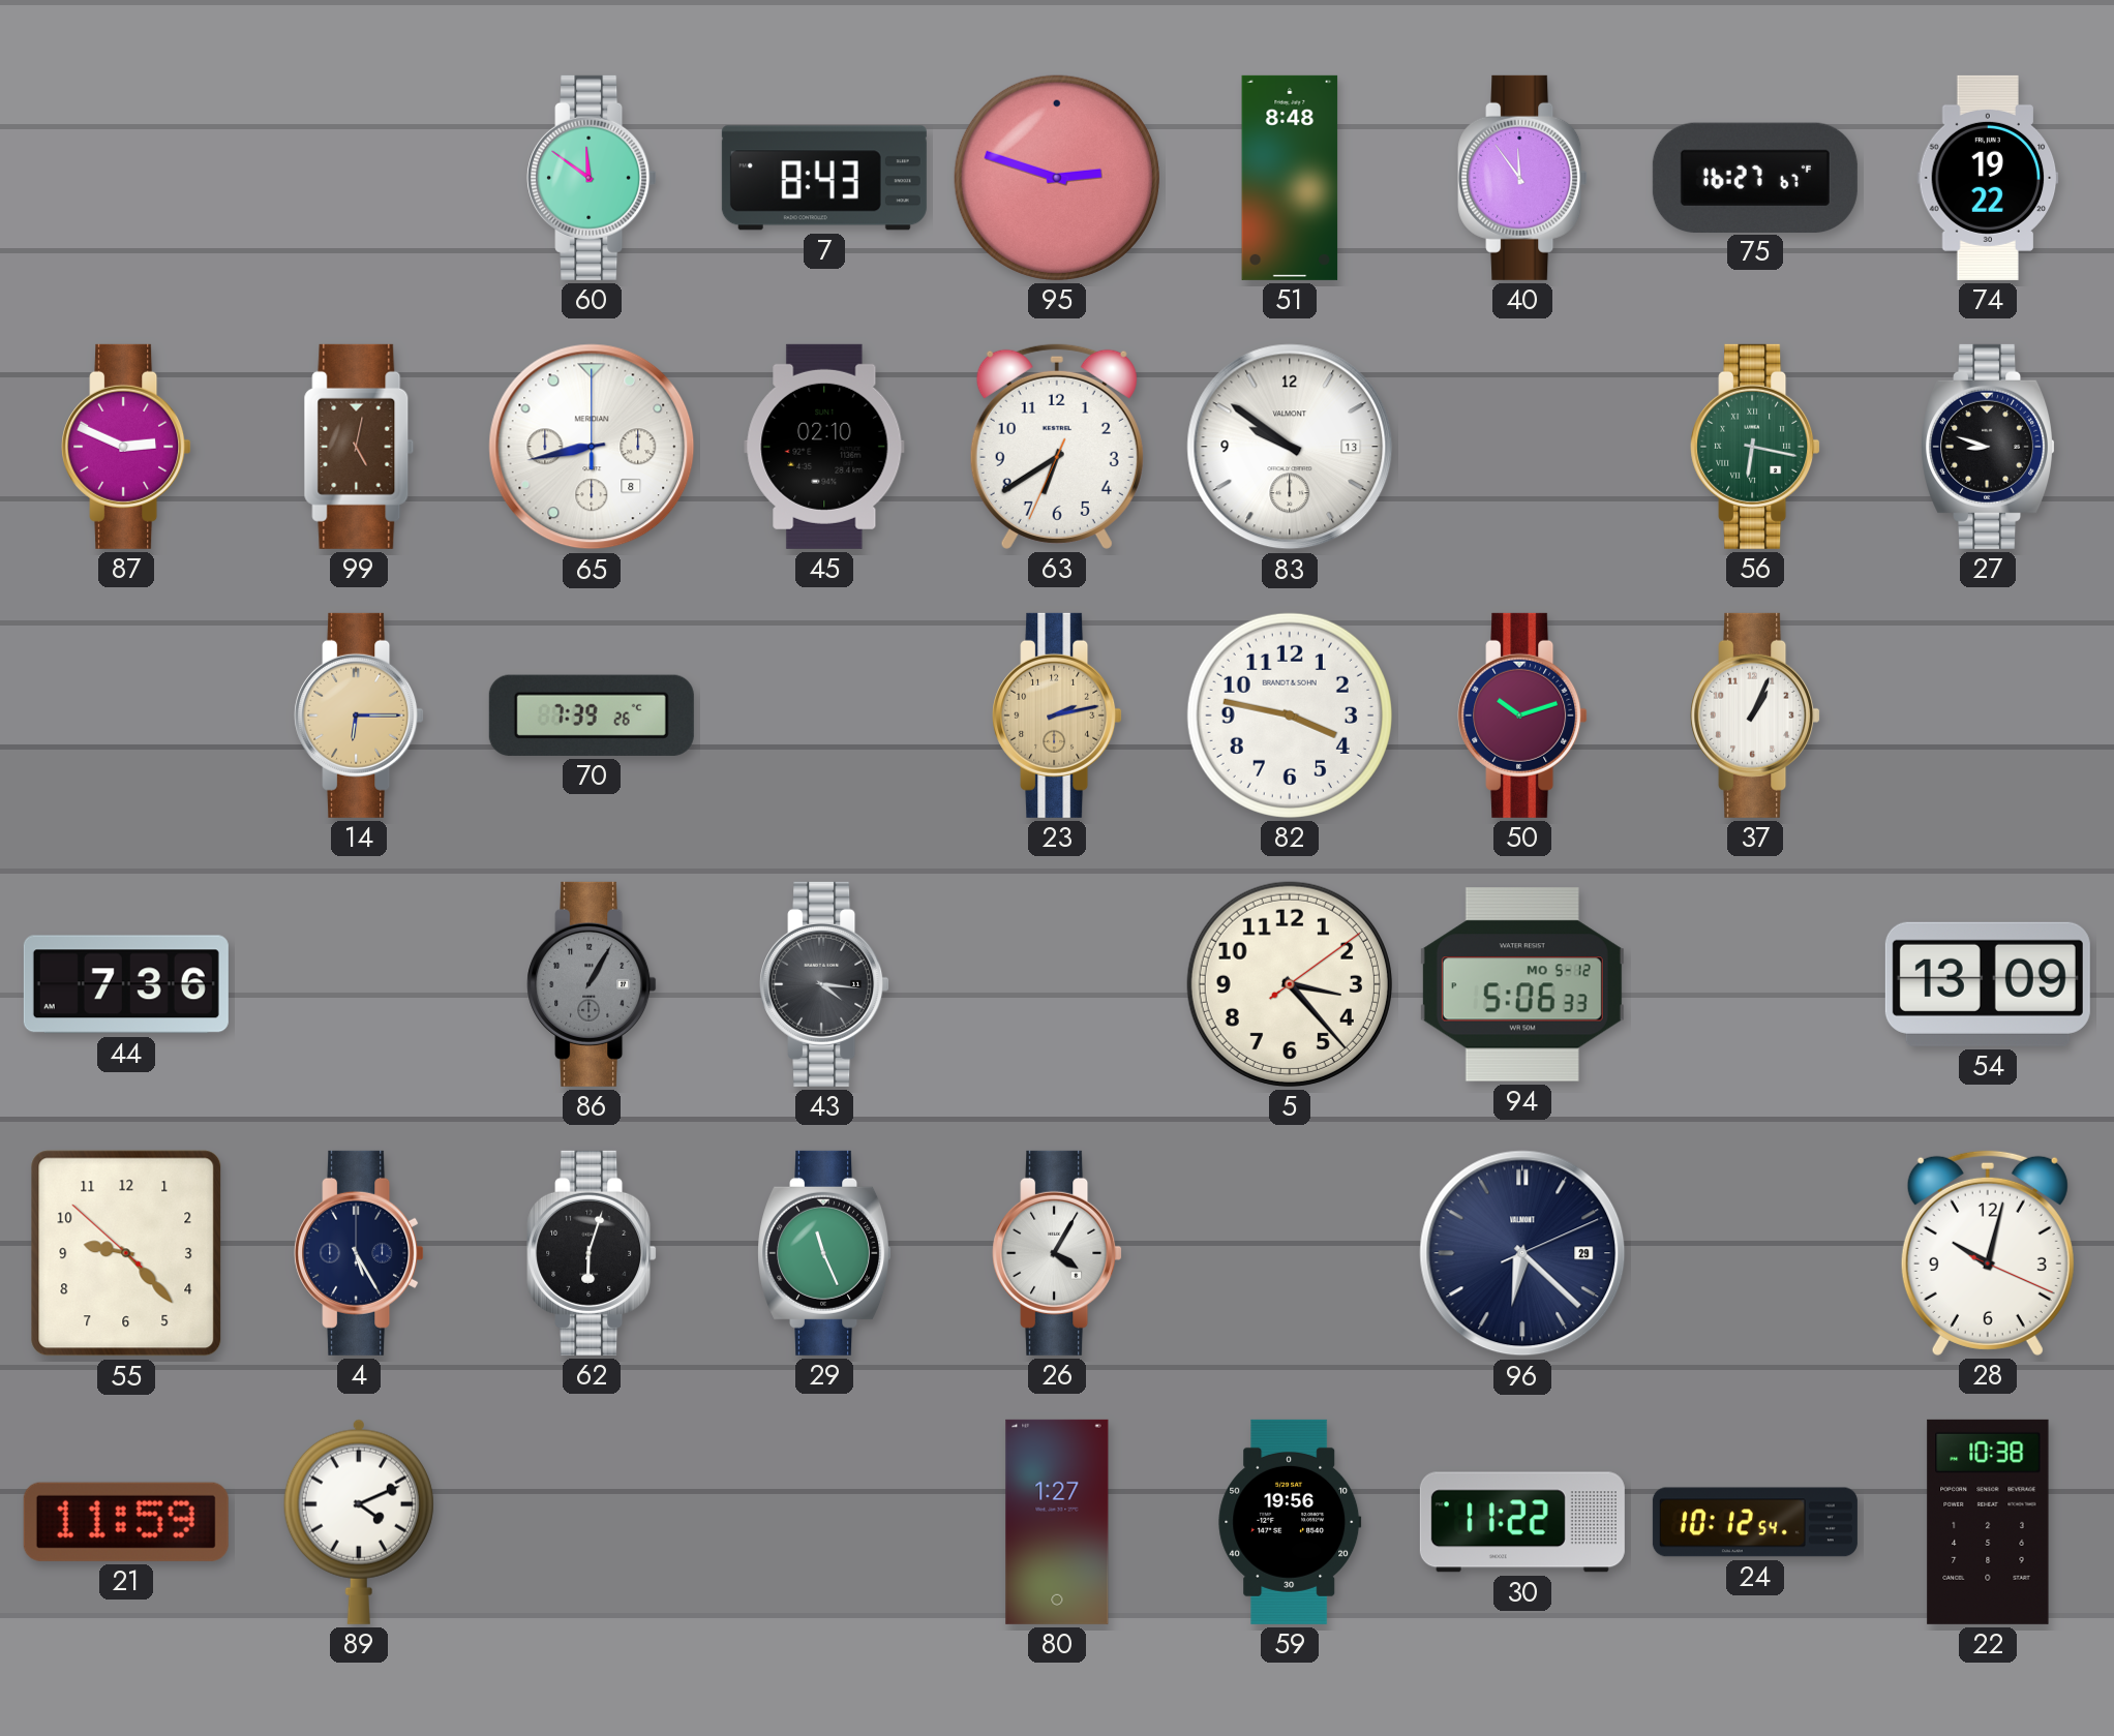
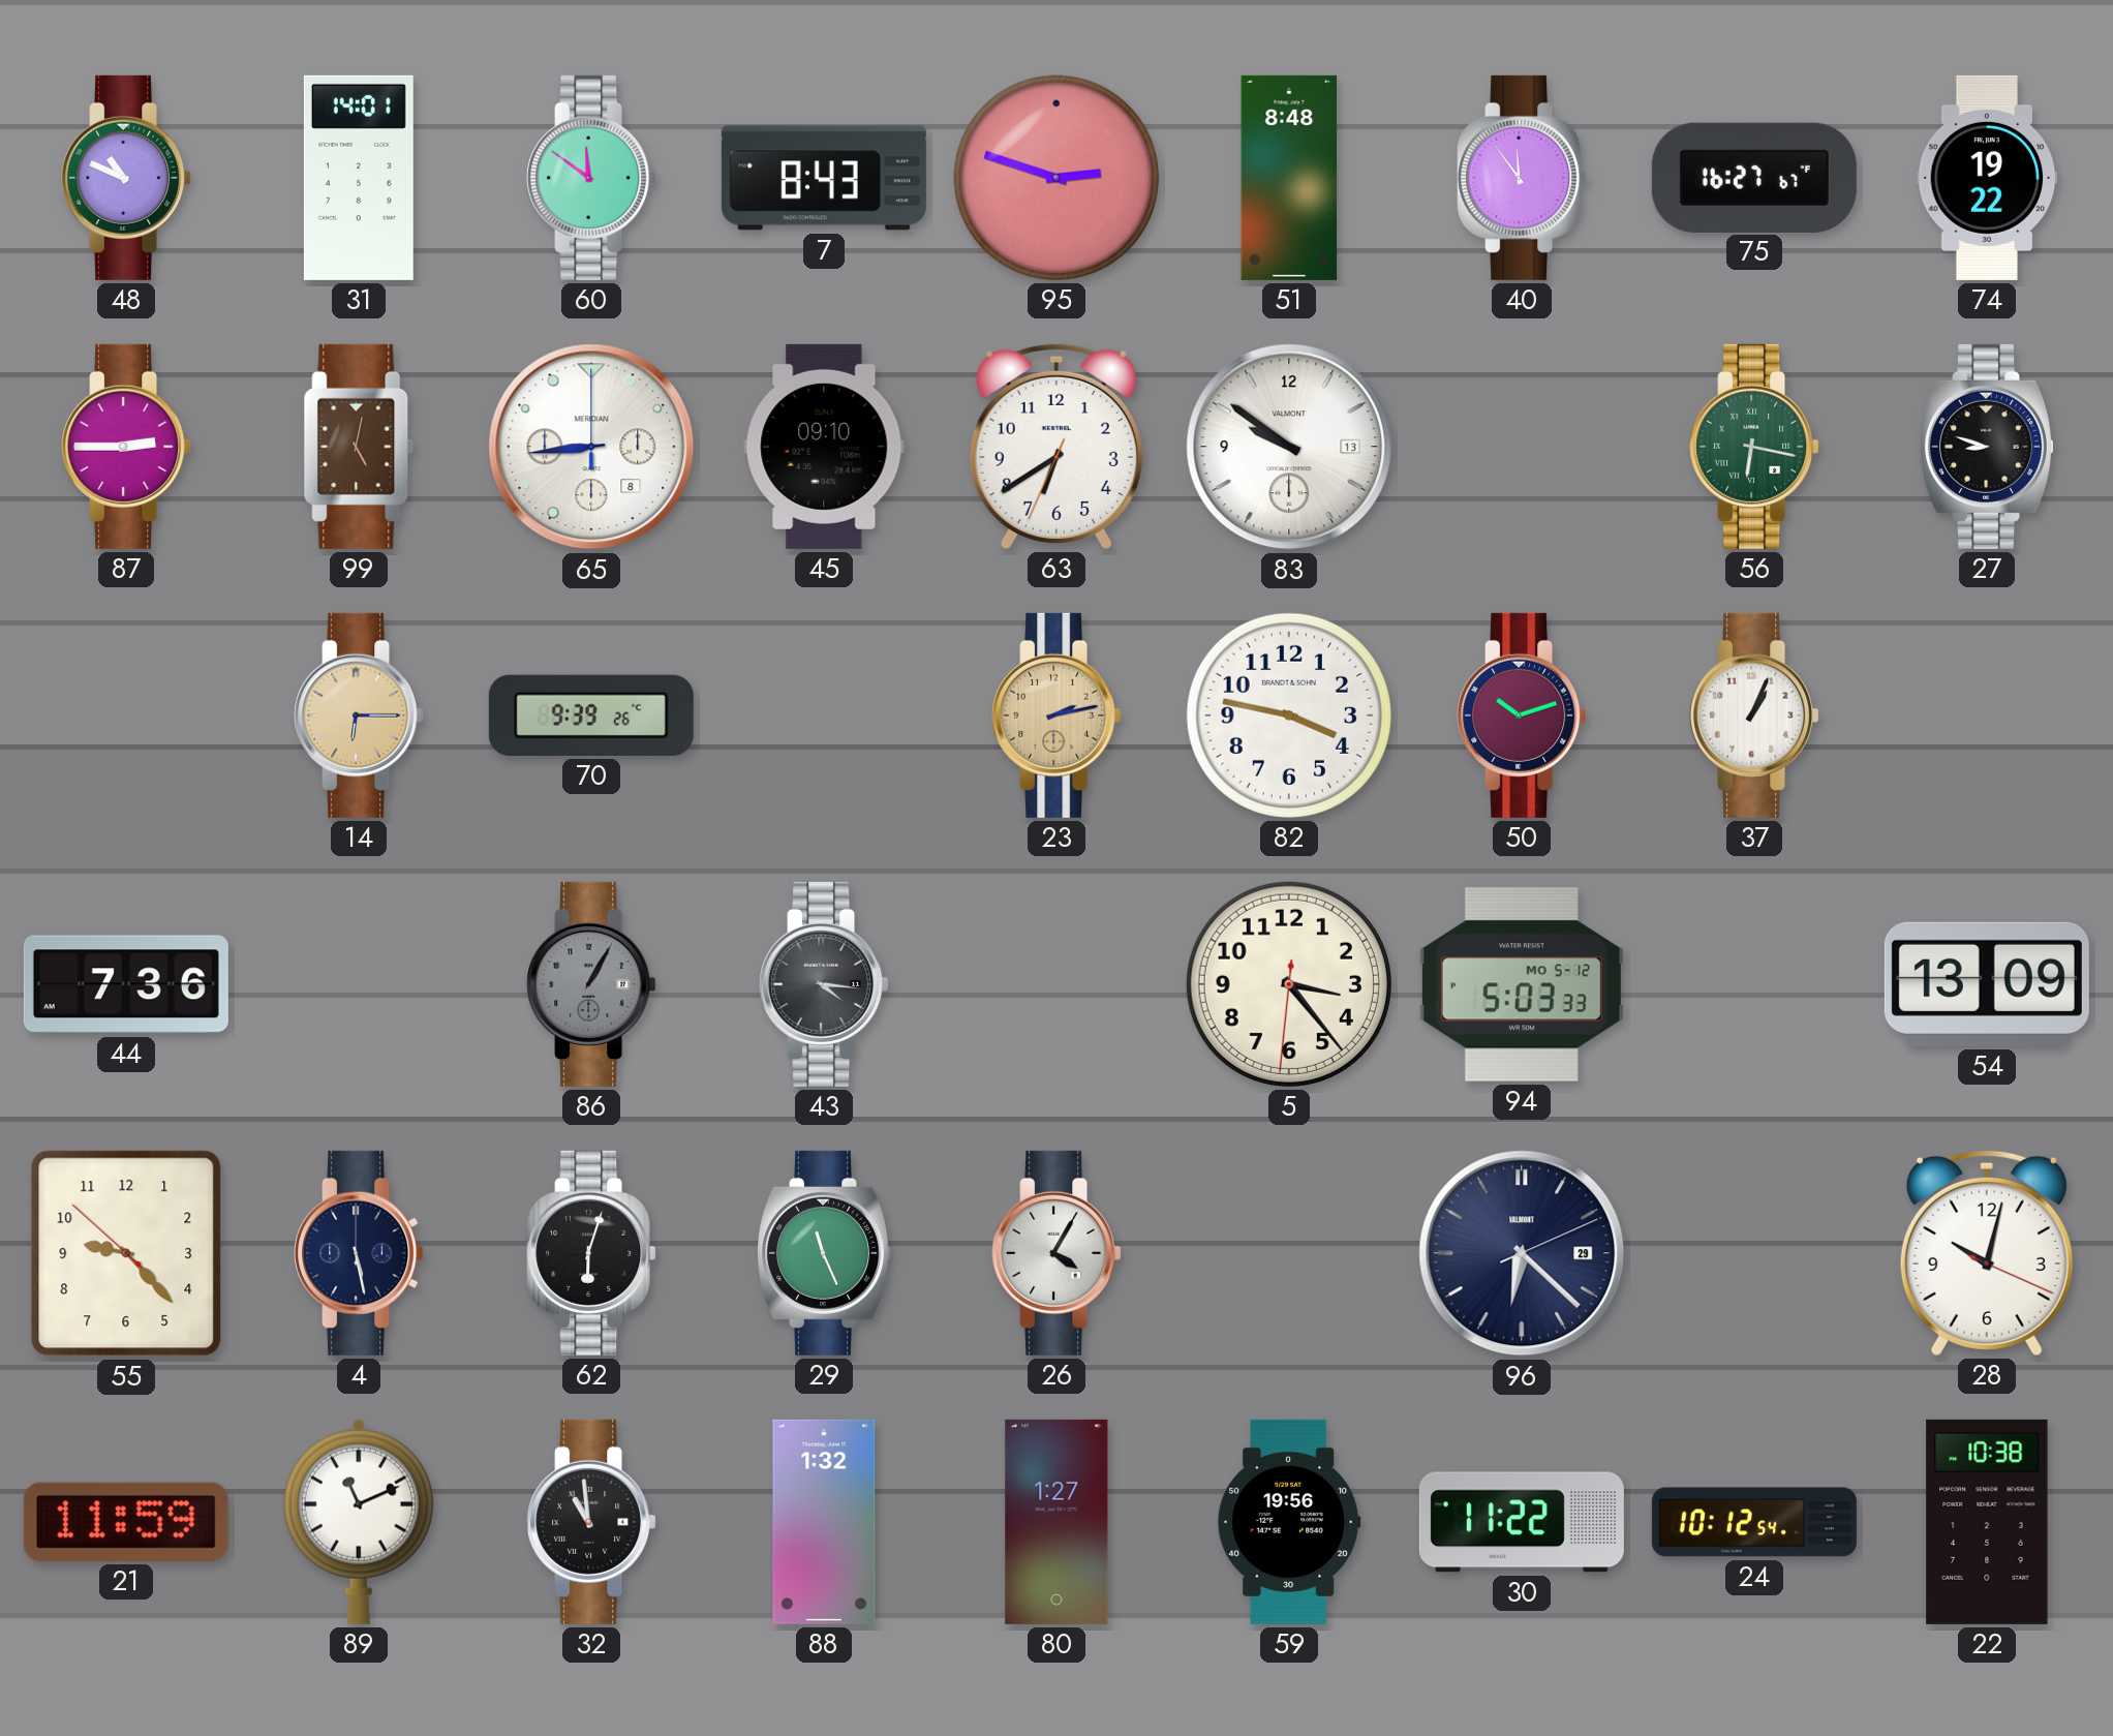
48: none -> 10:49
31: none -> 14:01
87: 2:49 -> 2:45
65: 8:43 -> 8:44
45: 02:10 -> 09:10
70: 7:39 -> 9:39
5: 3:23:09 -> 3:23:31
94: 5:06 -> 5:03
4: 5:25 -> 5:28
89: 4:11 -> 11:11
32: none -> 10:59
88: none -> 1:32
